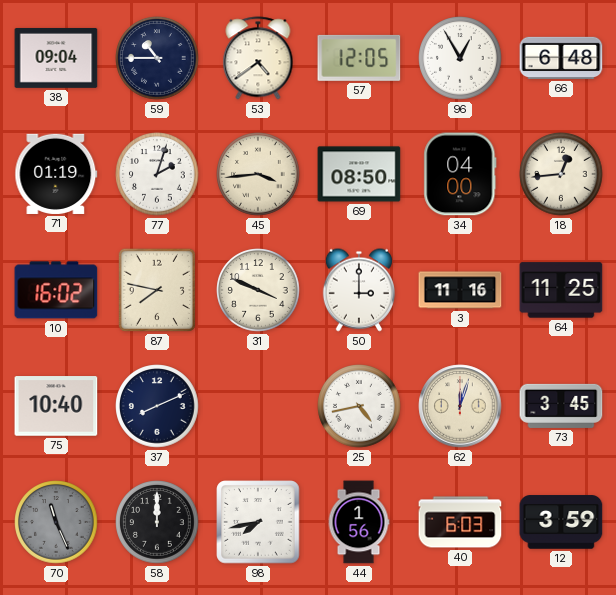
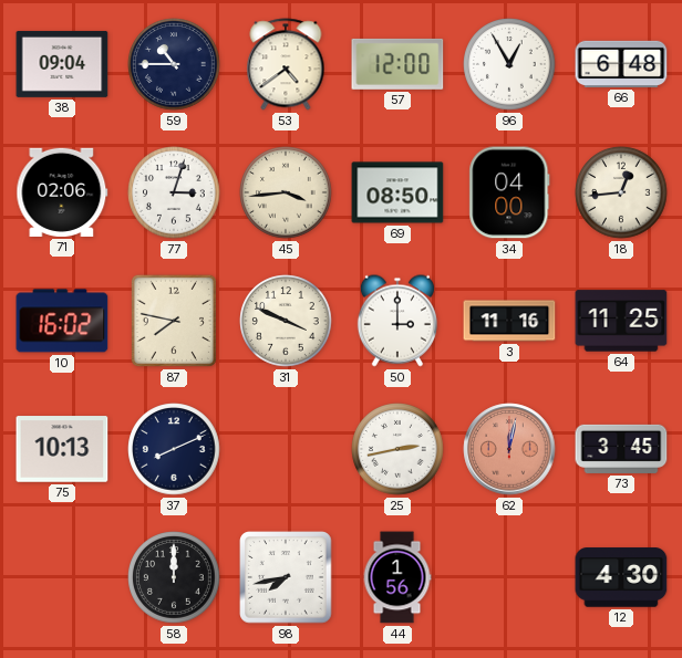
57: 12:05 -> 12:00
71: 01:19 -> 02:06
77: 2:03 -> 3:03
75: 10:40 -> 10:13
25: 4:43 -> 2:43
62: 12:03 -> 12:02
62 dial: cream -> salmon
70: 11:26 -> none
40: 6:03 -> none
12: 3:59 -> 4:30
